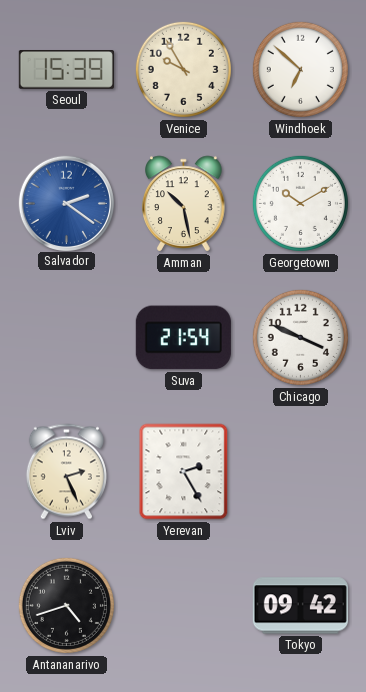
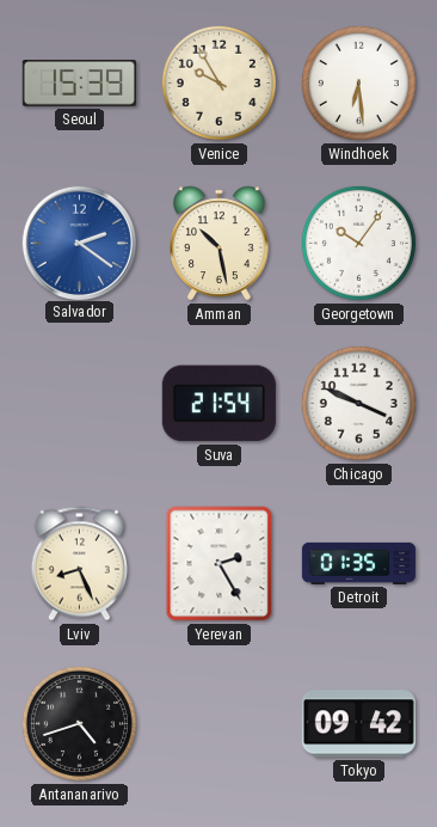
Windhoek: 6:52 -> 6:29
Georgetown: 10:10 -> 10:06
Lviv: 2:26 -> 8:26
Detroit: none -> 01:35
